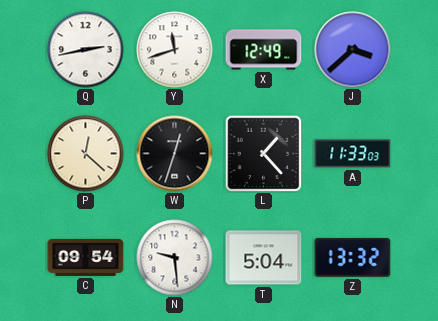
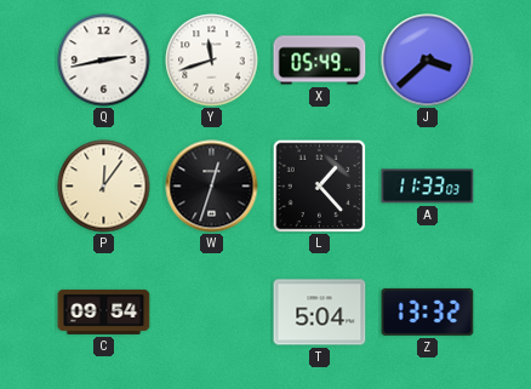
X: 12:49 -> 05:49
P: 12:22 -> 12:06
N: 9:29 -> none
